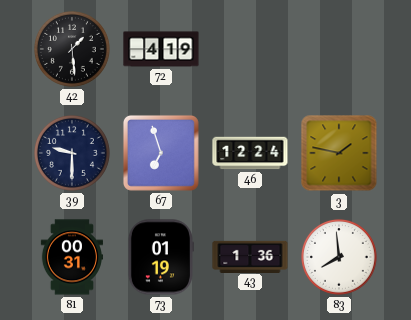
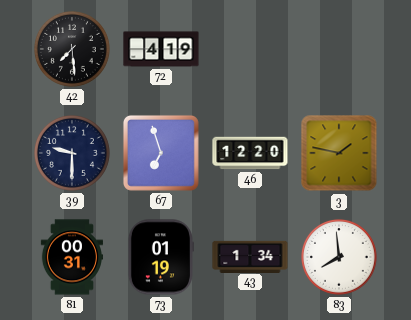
42: 1:29 -> 7:29
46: 12:24 -> 12:20
43: 1:36 -> 1:34
